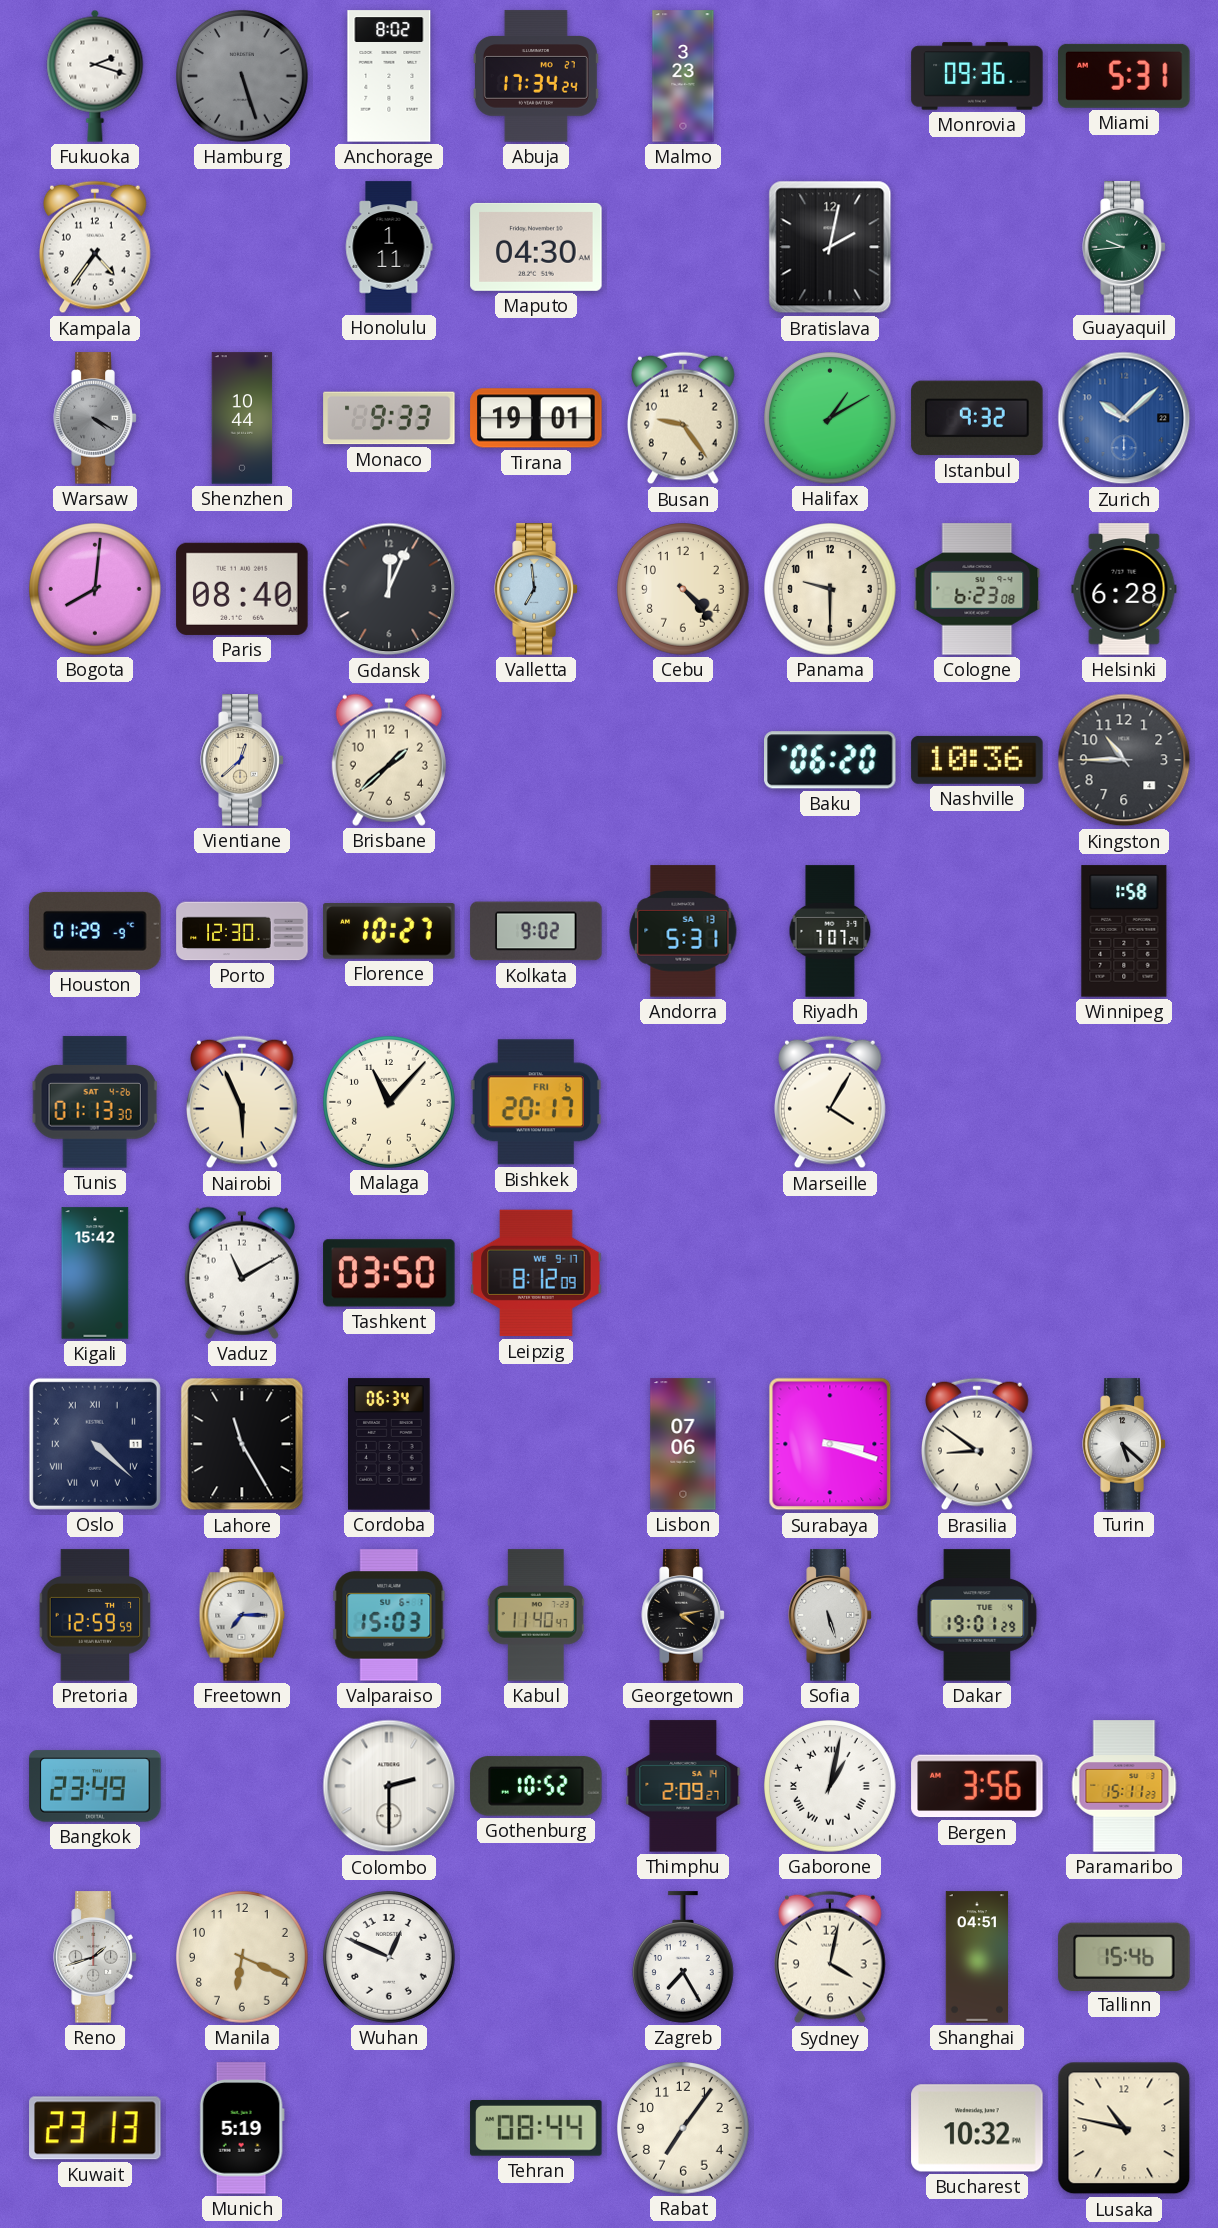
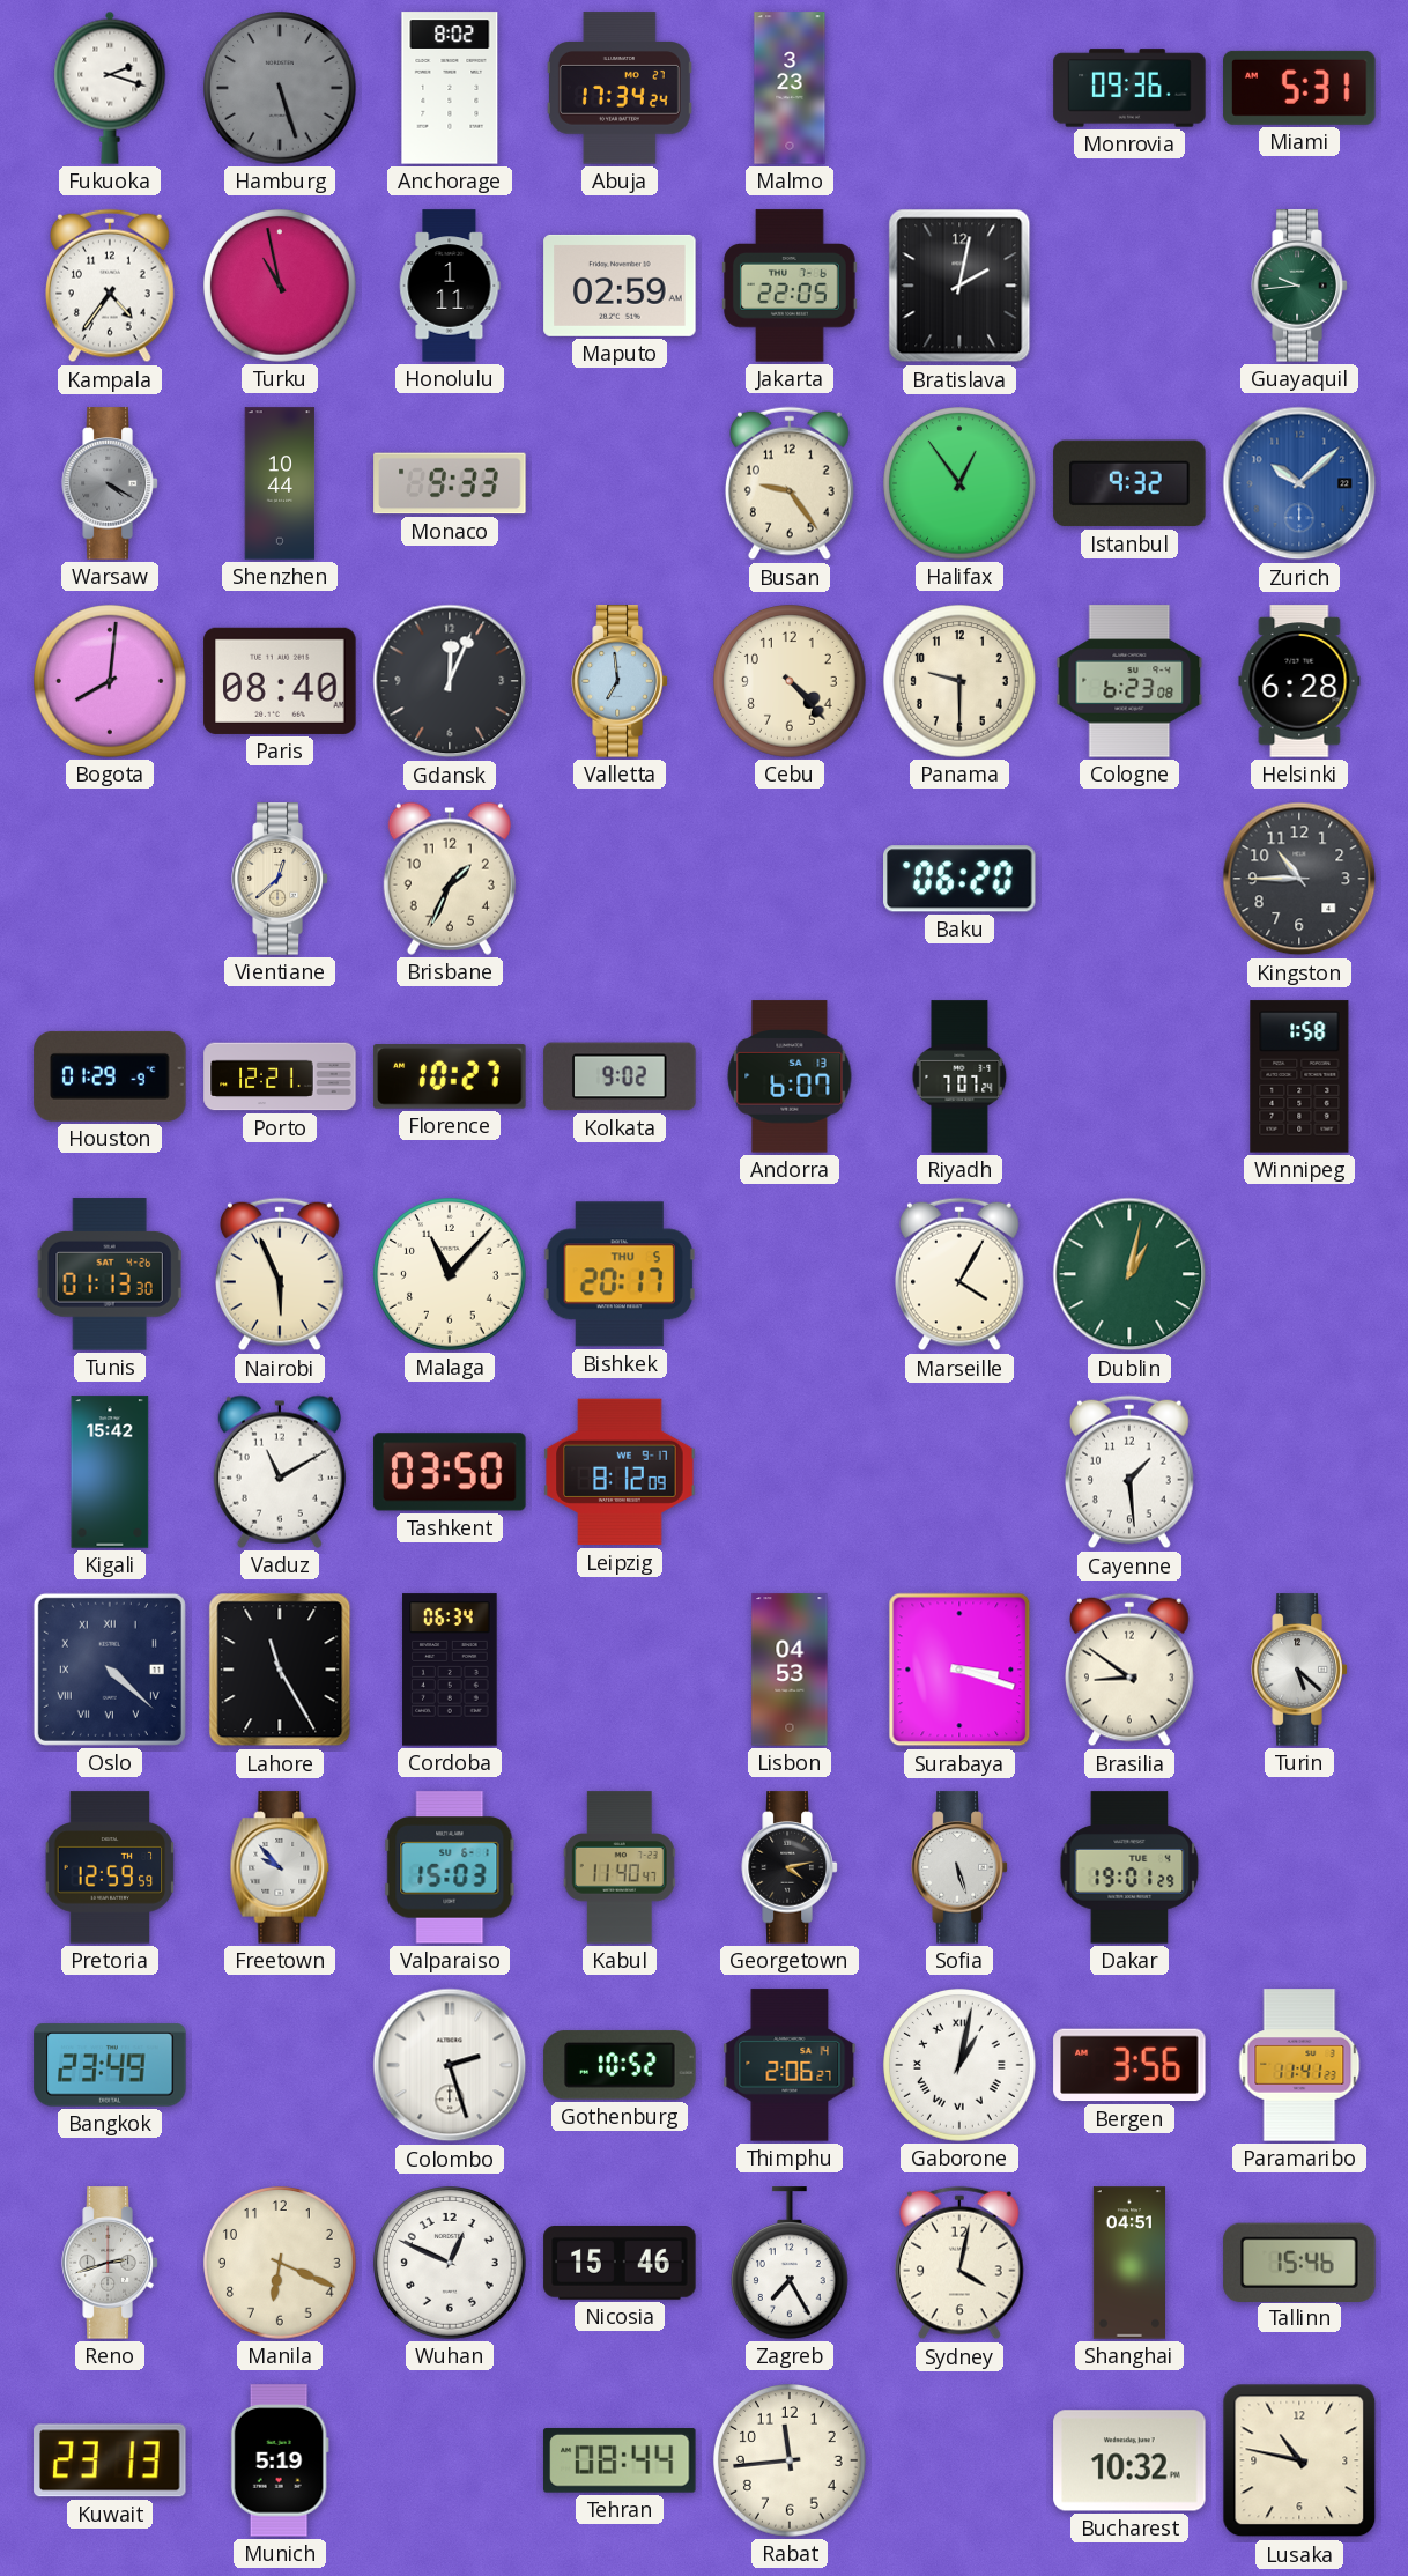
Turku: none -> 10:58
Maputo: 04:30 -> 02:59
Jakarta: none -> 22:05
Tirana: 19:01 -> none
Halifax: 1:10 -> 12:54
Brisbane: 1:38 -> 1:34
Nashville: 10:36 -> none
Porto: 12:30 -> 12:21
Andorra: 5:31 -> 6:07
Bishkek date: FRI 6 -> THU 5
Dublin: none -> 1:02
Cayenne: none -> 1:29
Lisbon: 07:06 -> 04:53
Freetown: 7:15 -> 9:53
Colombo: 2:30 -> 2:27
Thimphu: 2:09 -> 2:06
Paramaribo: 15:11 -> 11:41
Reno: 1:42 -> 2:42
Nicosia: none -> 15:46
Rabat: 7:06 -> 11:44
